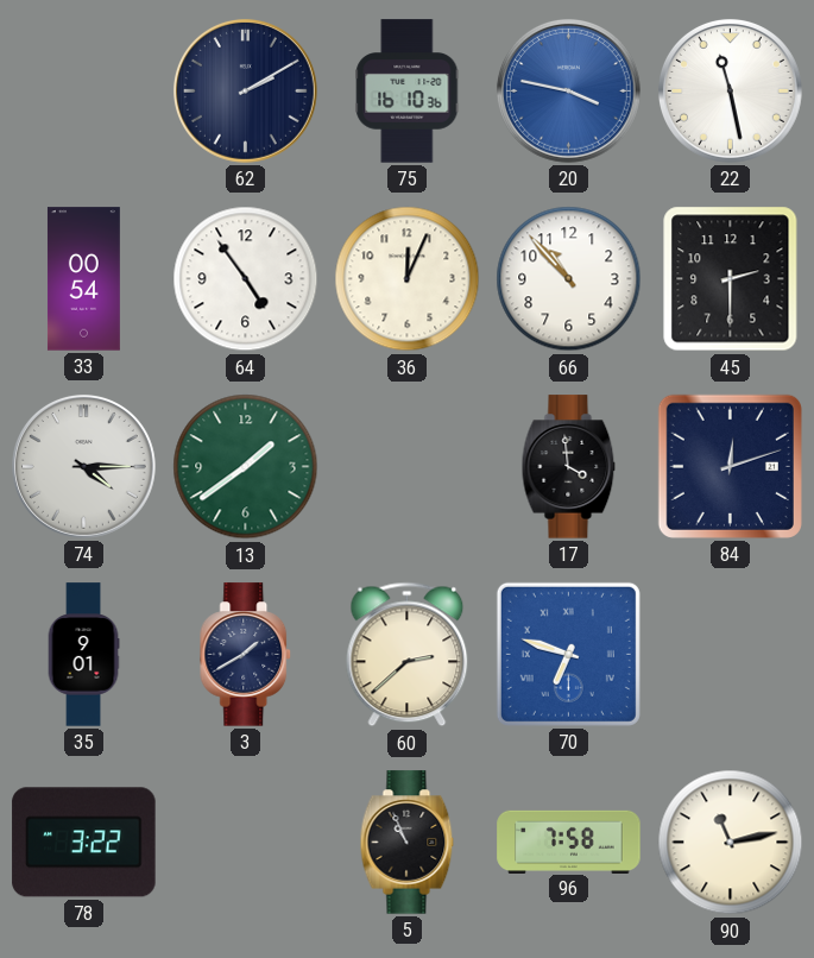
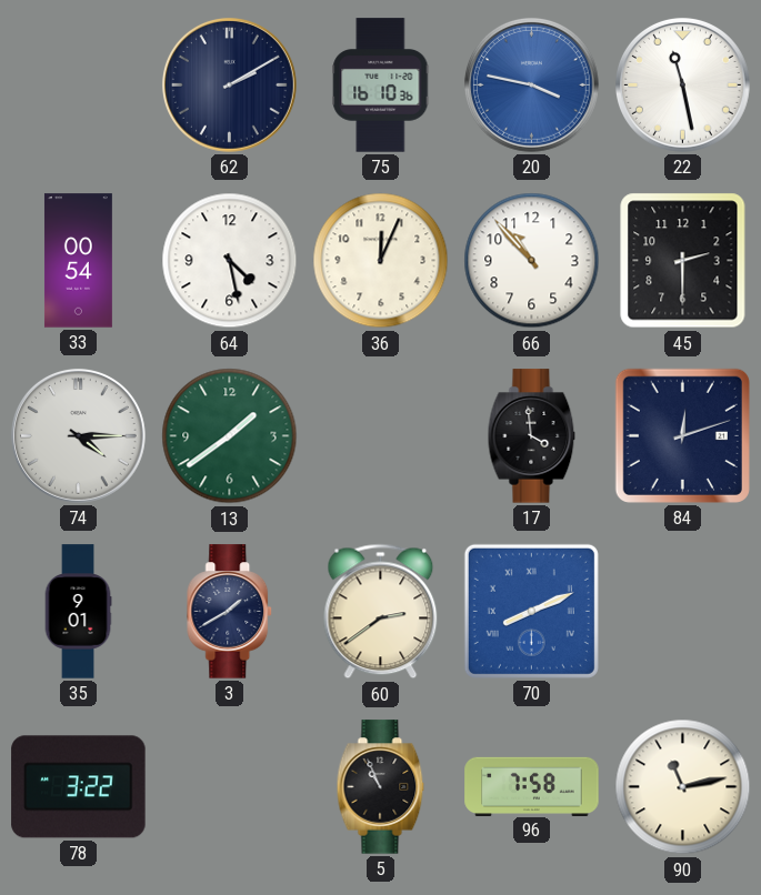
64: 4:54 -> 4:28
60: 2:38 -> 2:39
70: 6:48 -> 8:11
